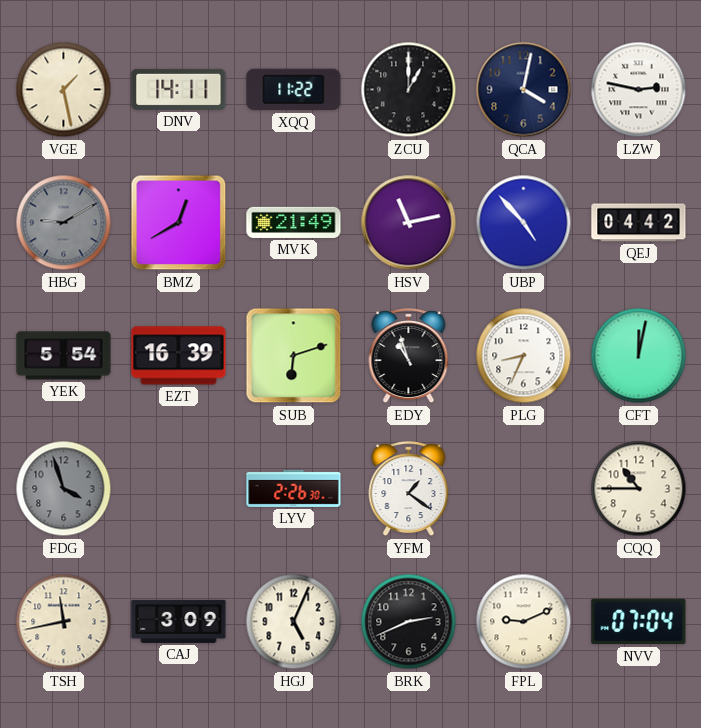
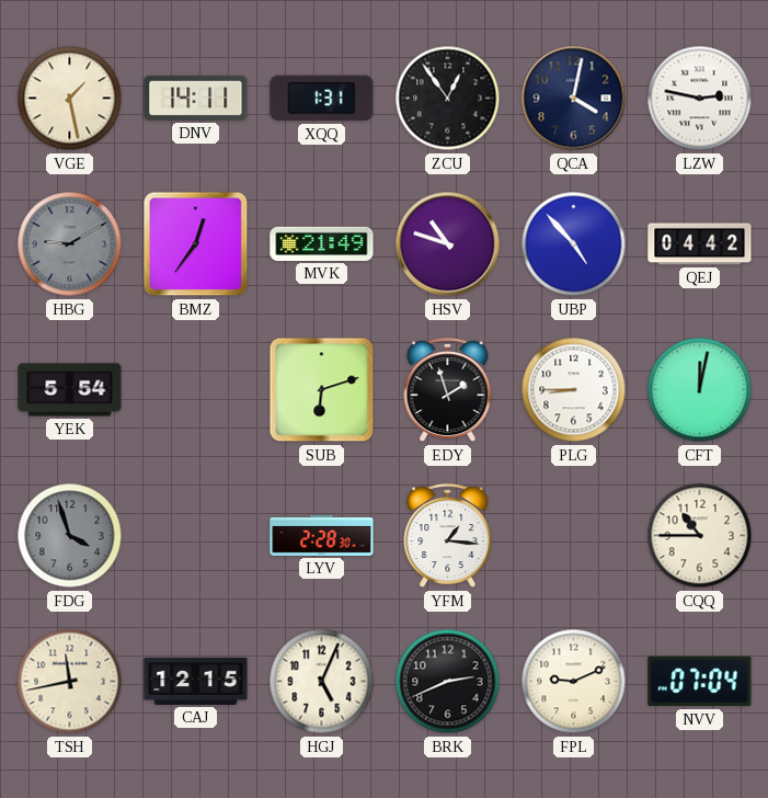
XQQ: 11:22 -> 1:31
ZCU: 1:00 -> 12:54
BMZ: 12:40 -> 12:36
HSV: 11:13 -> 10:48
EZT: 16:39 -> none
EDY: 10:57 -> 1:57
PLG: 8:34 -> 8:45
LYV: 2:26 -> 2:28
YFM: 1:21 -> 1:16
CAJ: 3:09 -> 12:15
